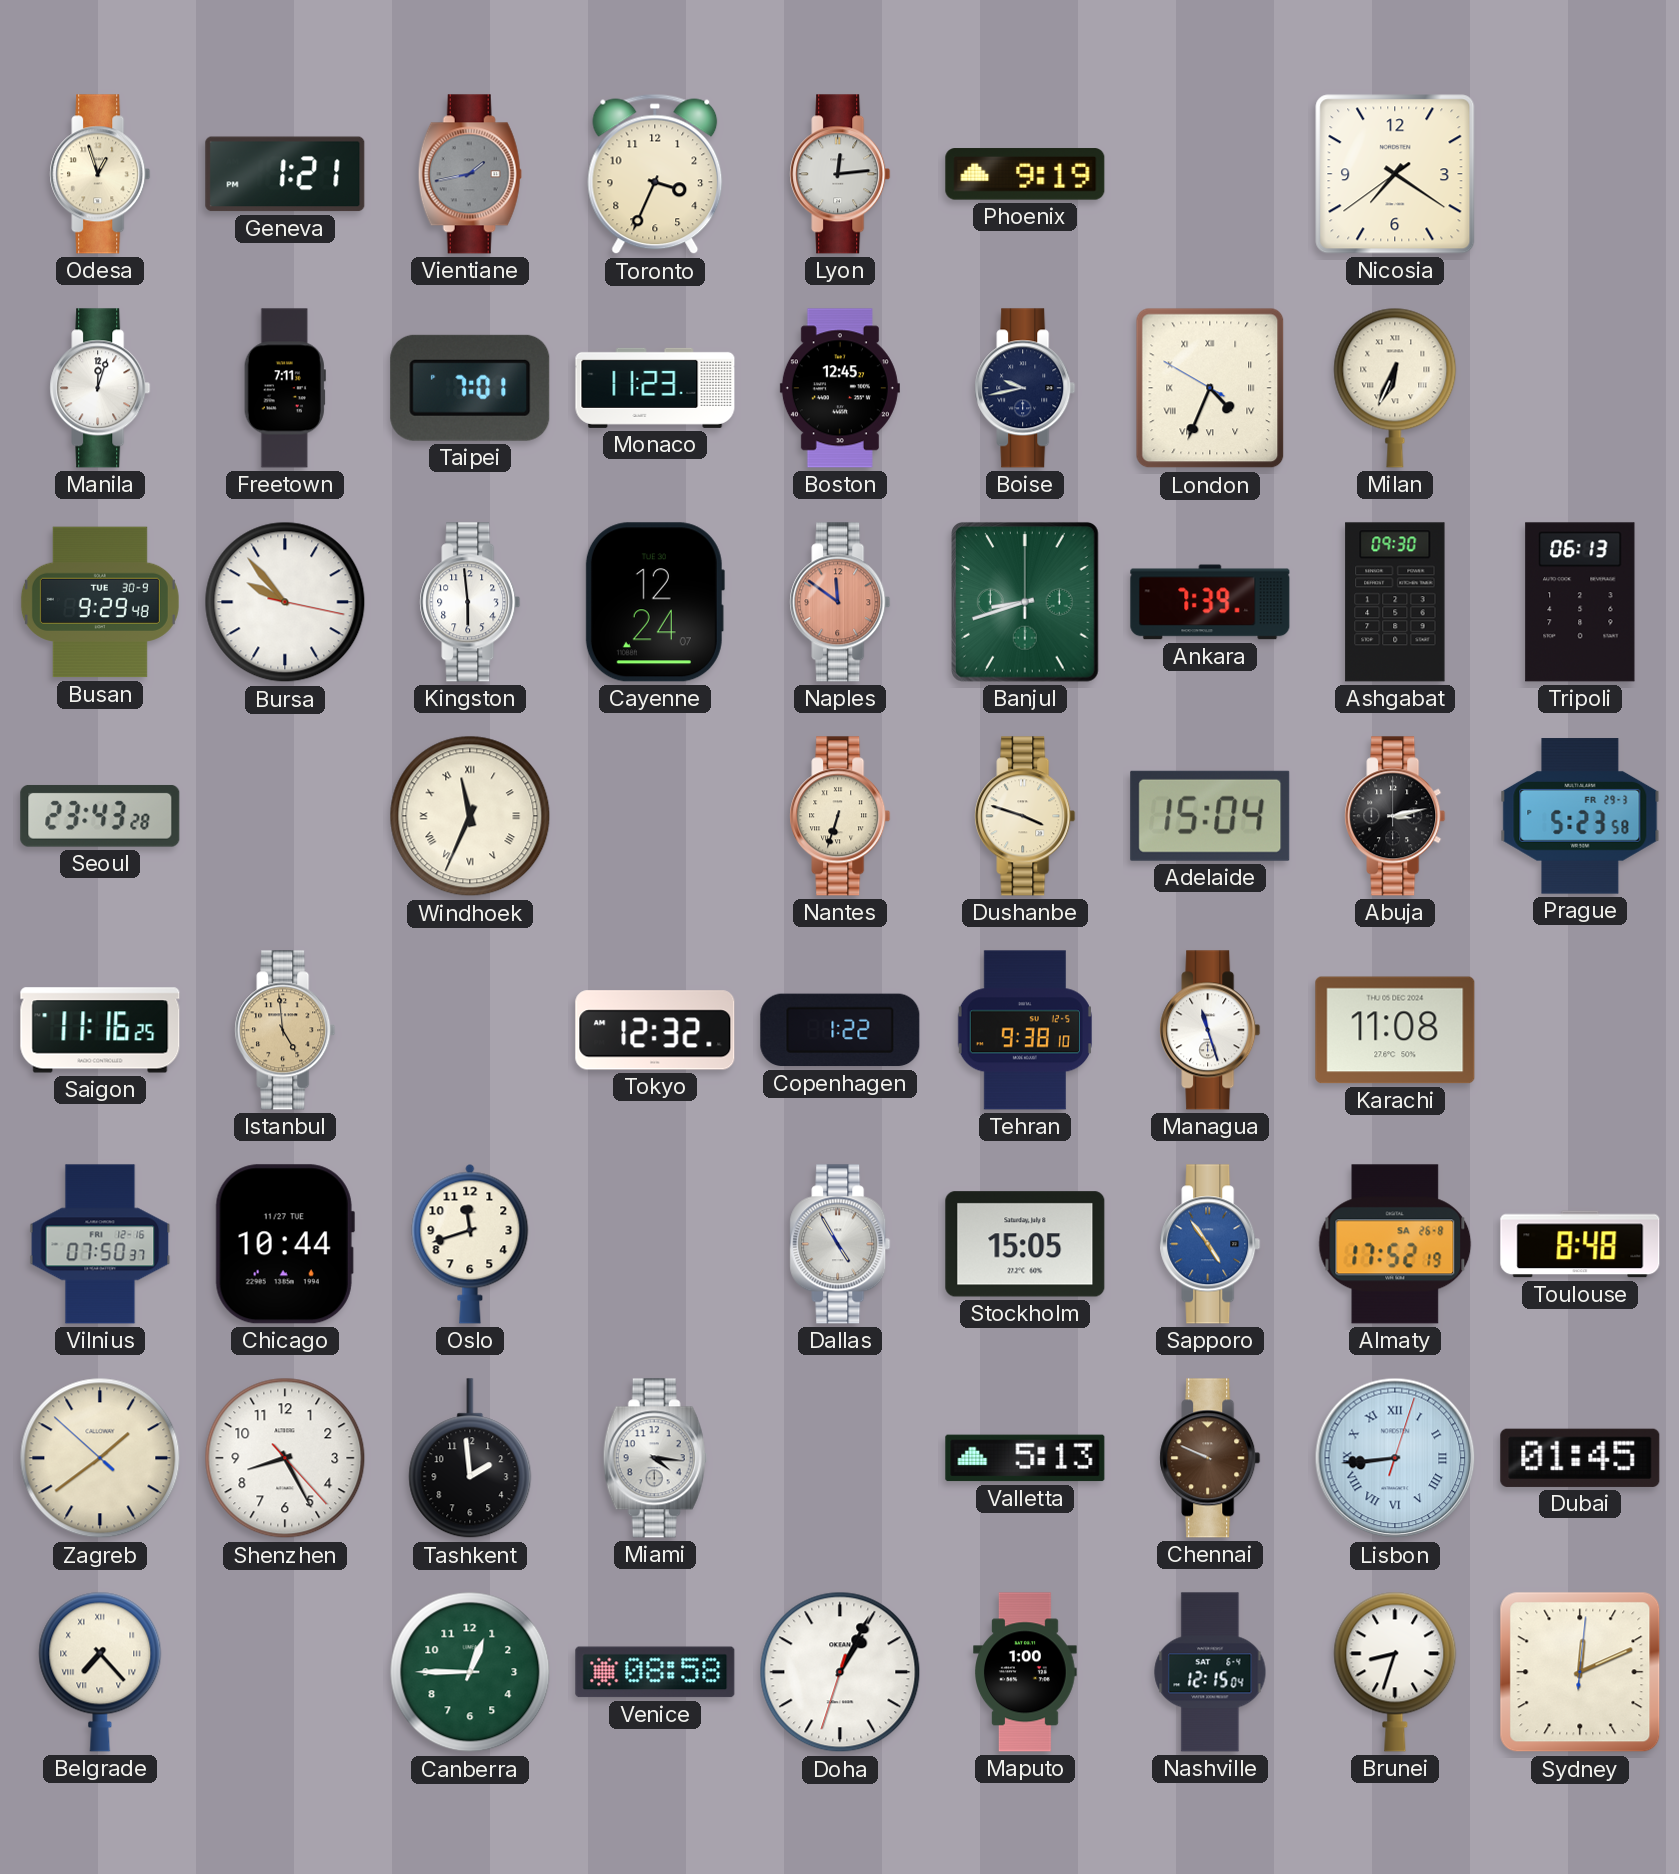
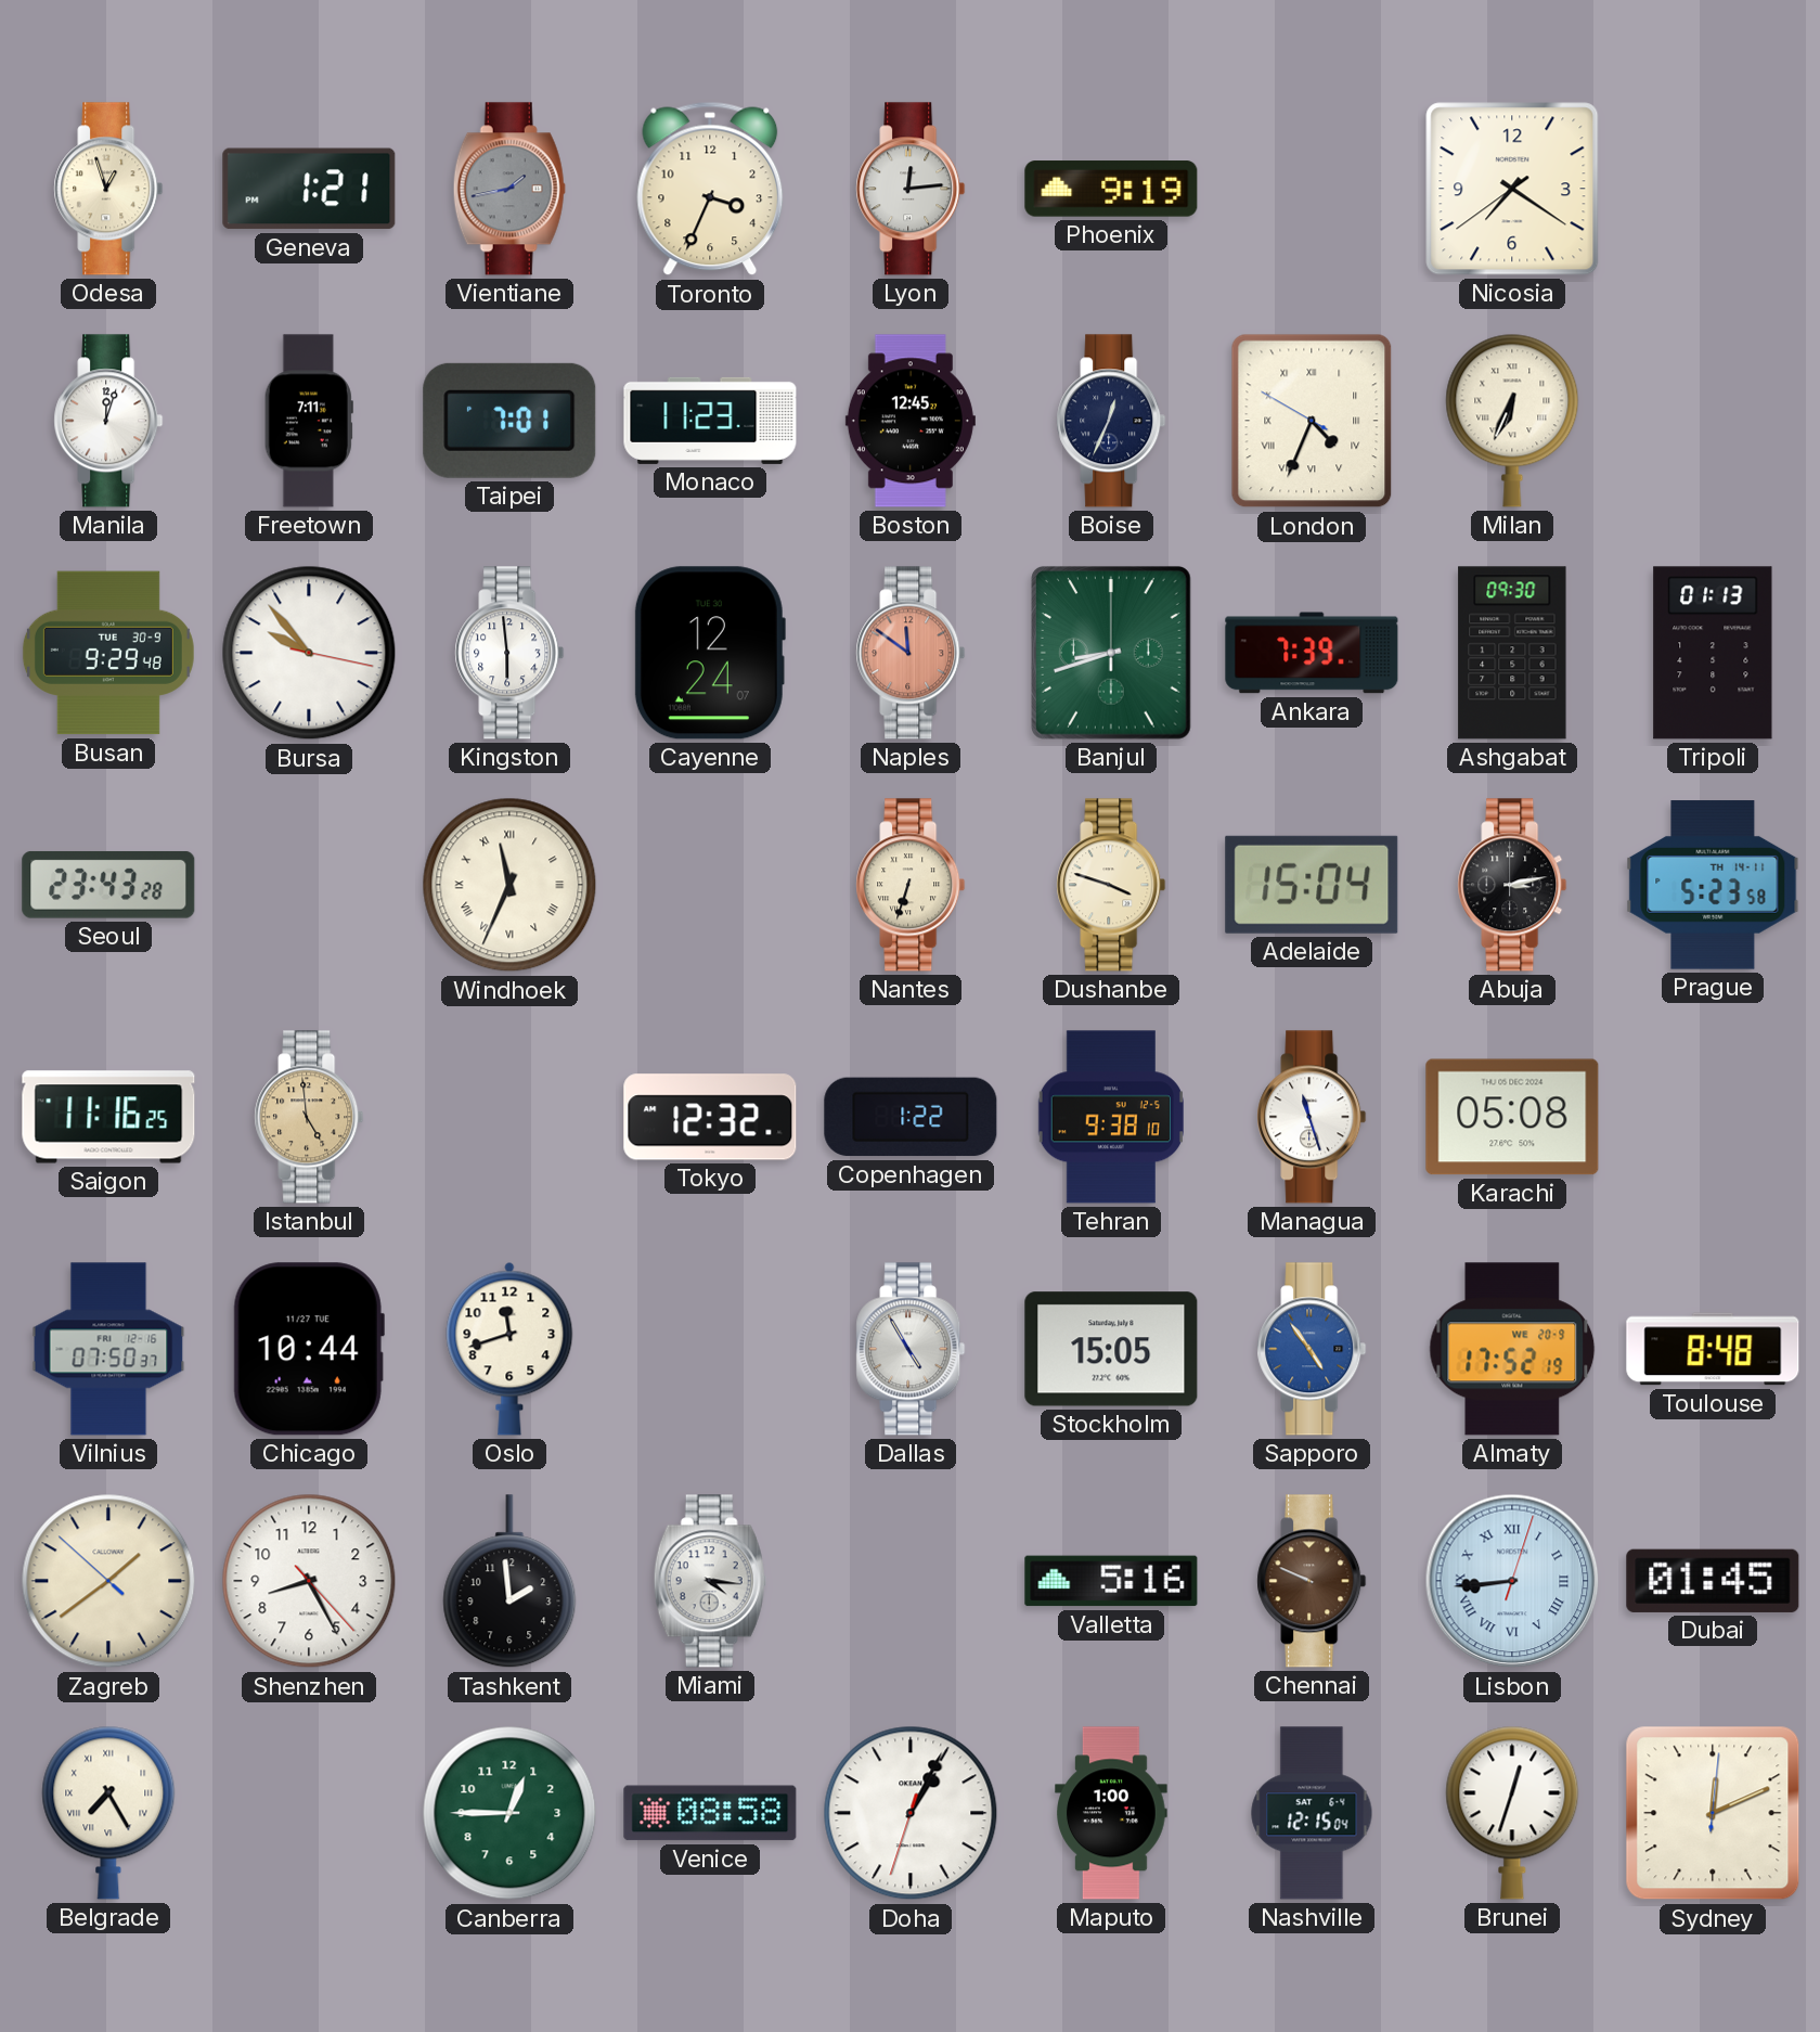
Boise: 9:43 -> 12:34
Tripoli: 06:13 -> 01:13
Prague date: FR 29-3 -> TH 14-11
Karachi: 11:08 -> 05:08
Almaty date: SA 26-8 -> WE 20-9
Valletta: 5:13 -> 5:16
Belgrade: 7:23 -> 7:25
Brunei: 8:33 -> 12:33
